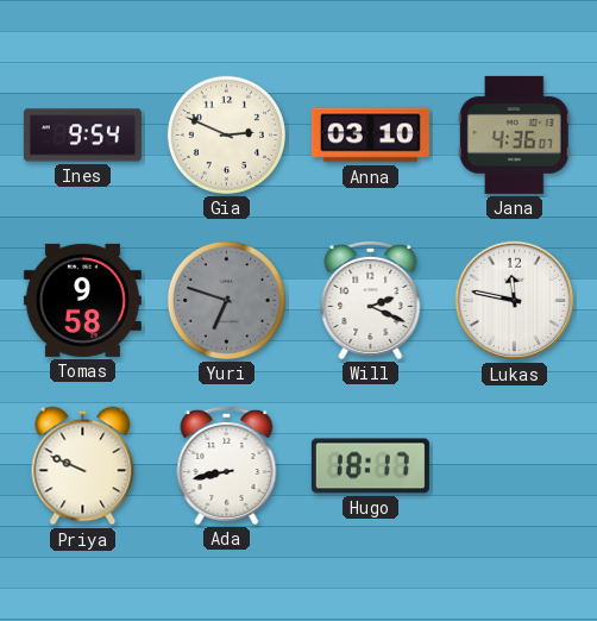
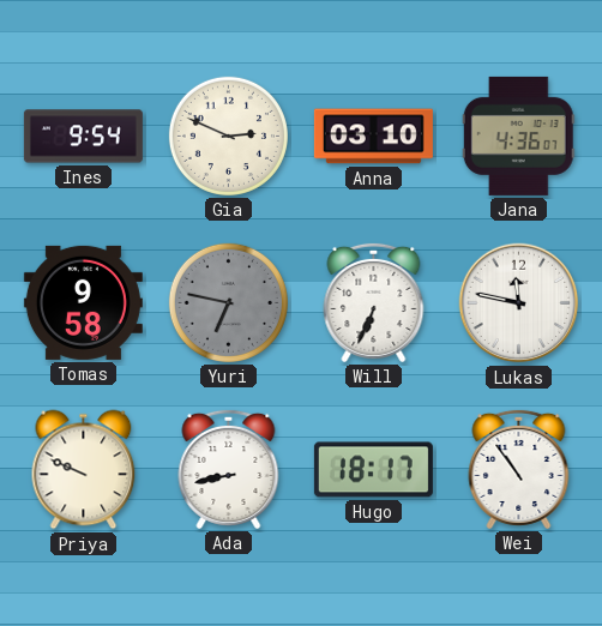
Yuri: 6:48 -> 6:47
Will: 2:19 -> 6:34
Wei: none -> 10:54
